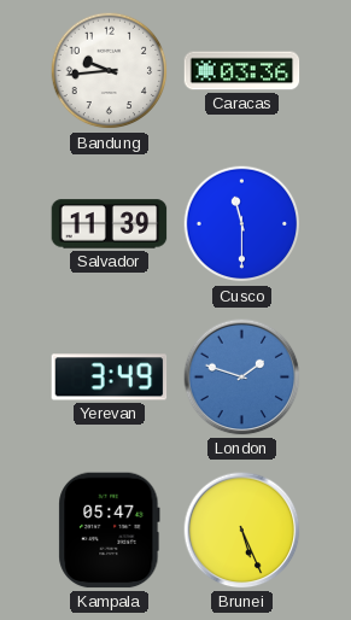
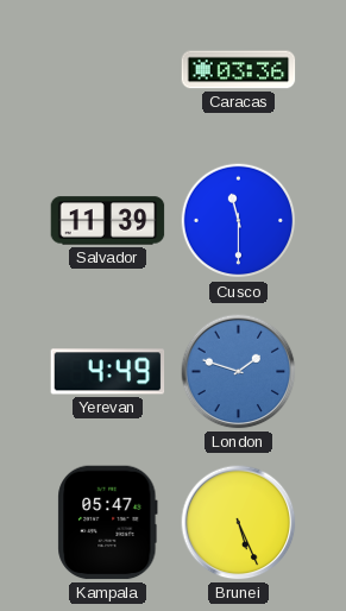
Bandung: 9:44 -> none
Yerevan: 3:49 -> 4:49
